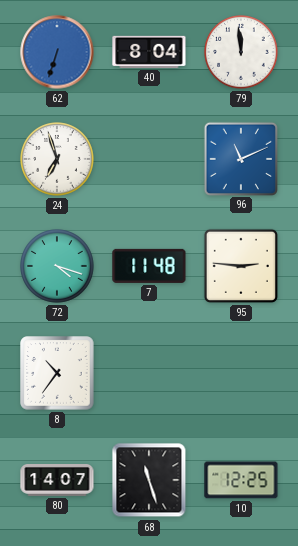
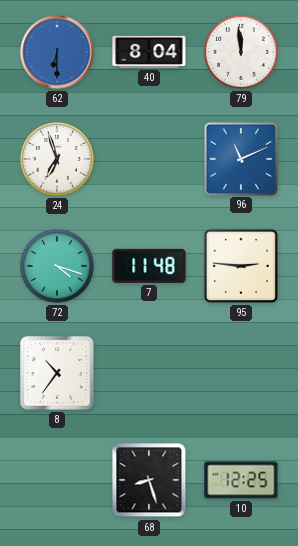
62: 6:33 -> 6:30
80: 14:07 -> none
68: 11:27 -> 8:27
